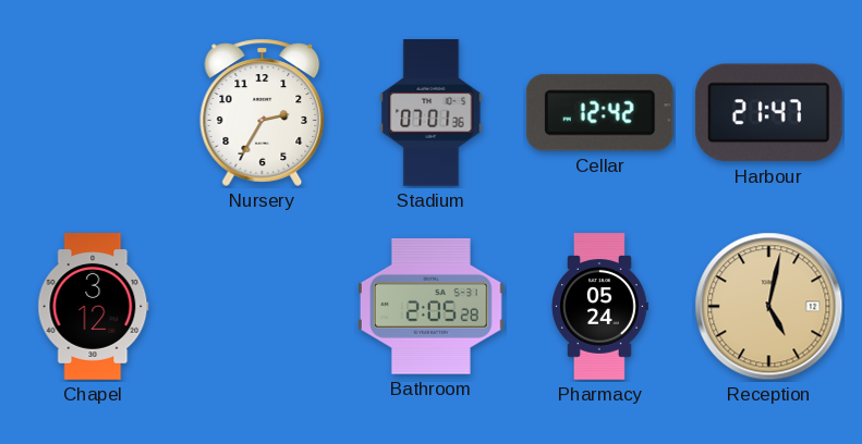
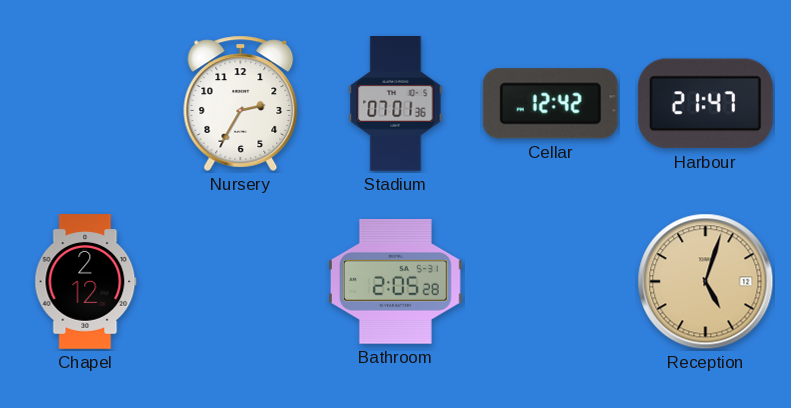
Chapel: 3:12 -> 2:12
Pharmacy: 05:24 -> none
Reception: 5:02 -> 5:03
